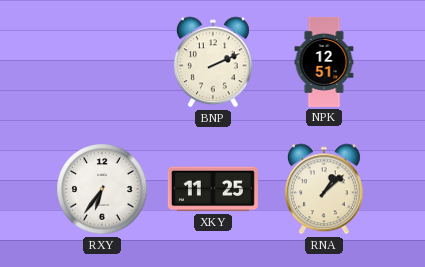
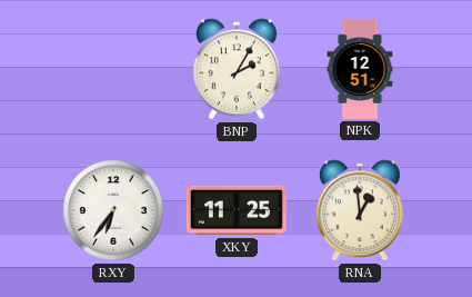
BNP: 2:11 -> 2:05
RNA: 1:08 -> 12:59
